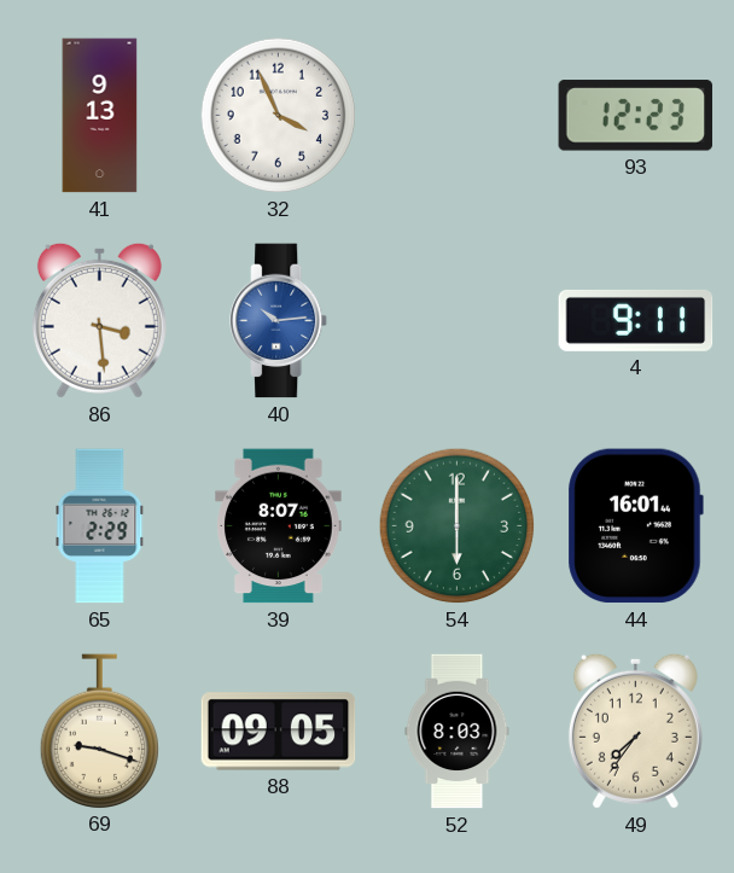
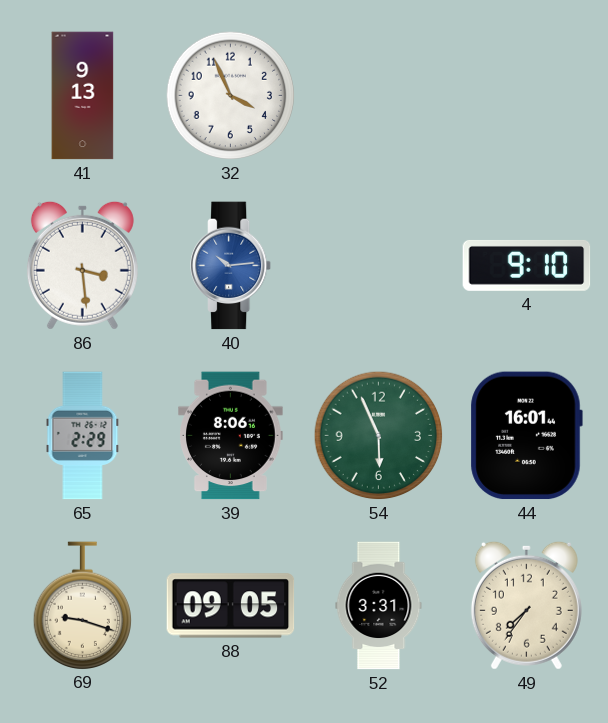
93: 12:23 -> none
4: 9:11 -> 9:10
39: 8:07 -> 8:06
54: 6:00 -> 5:56
52: 8:03 -> 3:31
